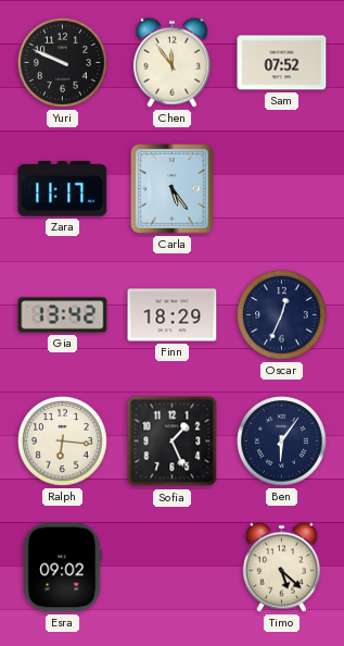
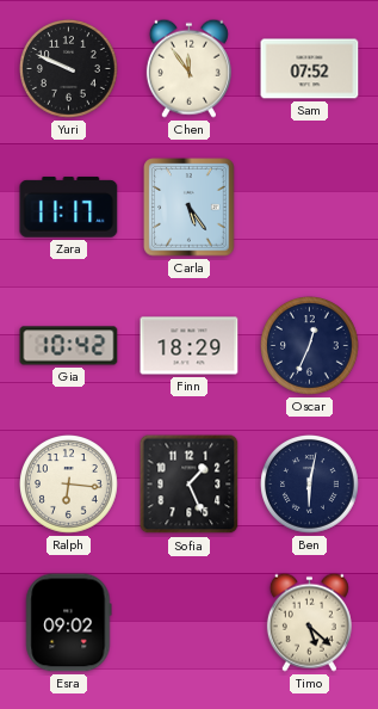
Gia: 13:42 -> 10:42
Ben: 6:06 -> 6:02
